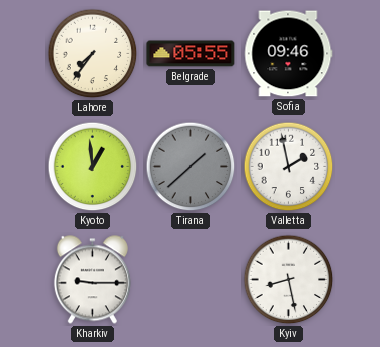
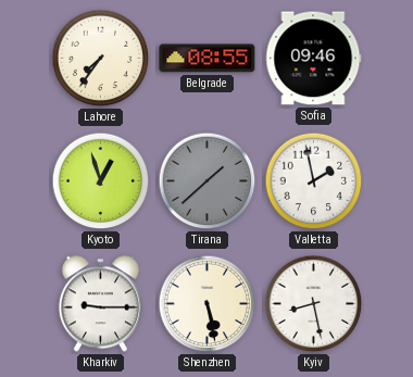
Belgrade: 05:55 -> 08:55
Kyoto: 12:59 -> 12:57
Shenzhen: none -> 5:28
